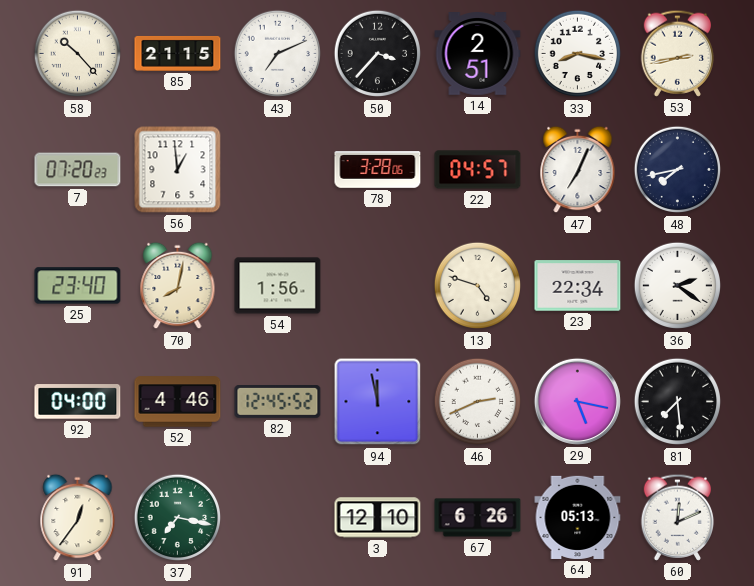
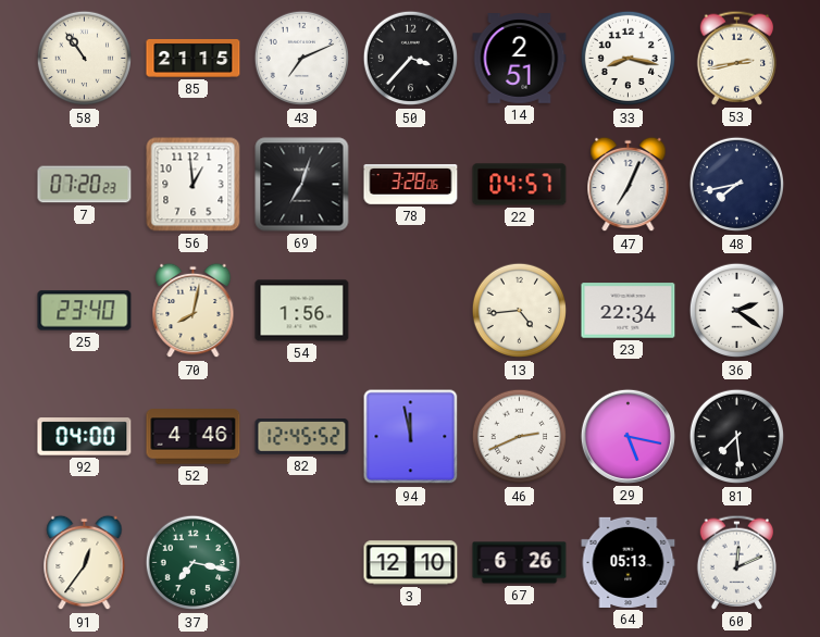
58: 10:23 -> 10:54
69: none -> 7:03
13: 4:48 -> 4:44
